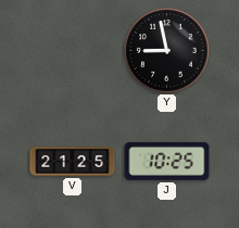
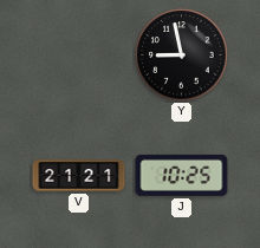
V: 21:25 -> 21:21
